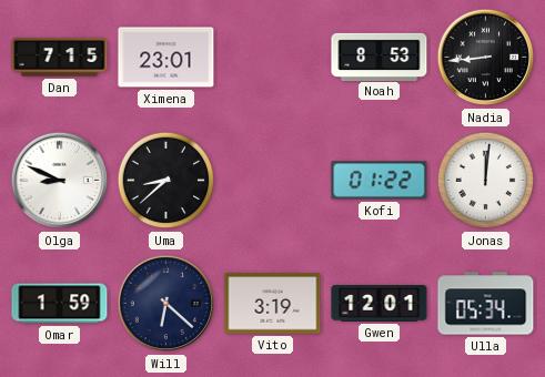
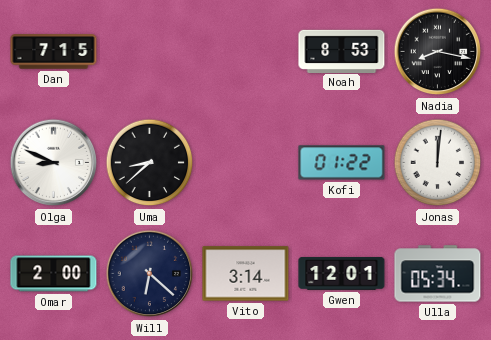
Ximena: 23:01 -> none
Nadia: 8:44 -> 8:17
Omar: 1:59 -> 2:00
Vito: 3:19 -> 3:14
